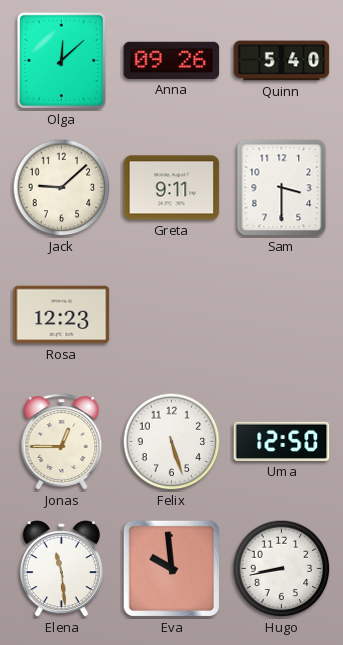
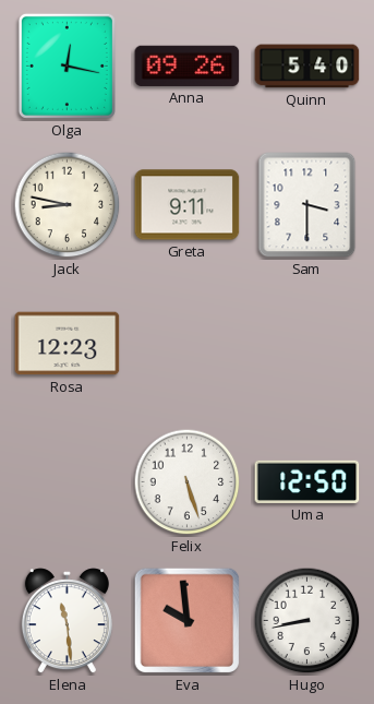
Olga: 12:08 -> 12:17
Jack: 9:08 -> 8:47
Jonas: 12:45 -> none
